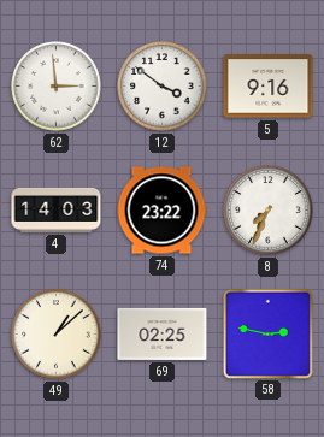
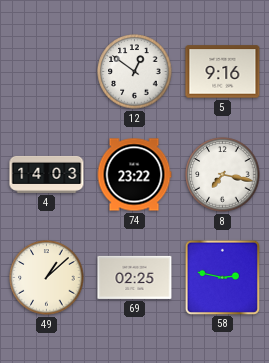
62: 2:59 -> none
12: 3:51 -> 12:51
8: 7:34 -> 7:17
